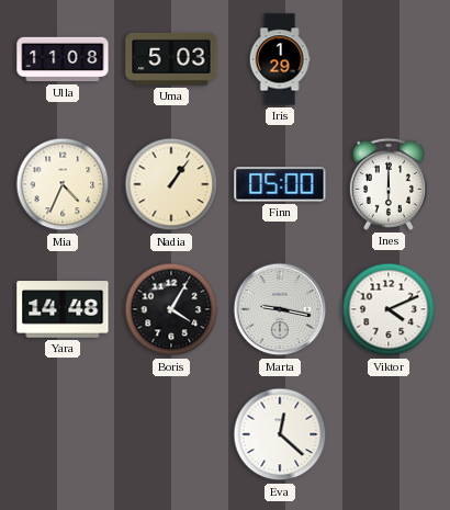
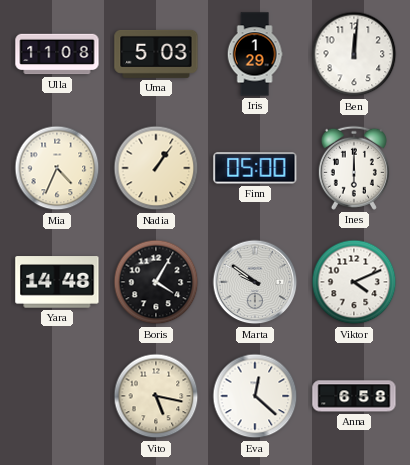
Ben: none -> 12:01
Marta: 9:17 -> 9:51
Vito: none -> 5:17
Anna: none -> 6:58
